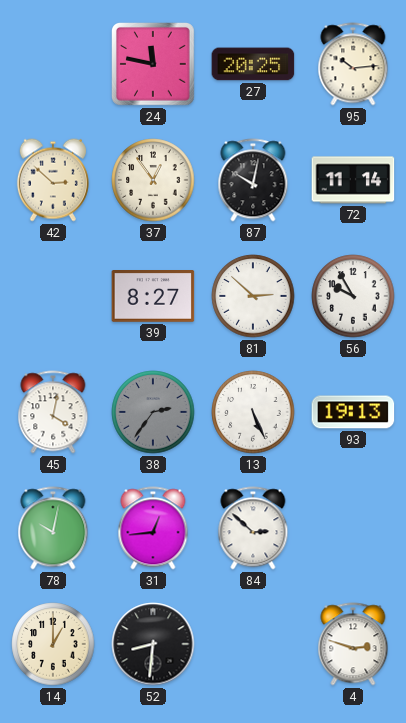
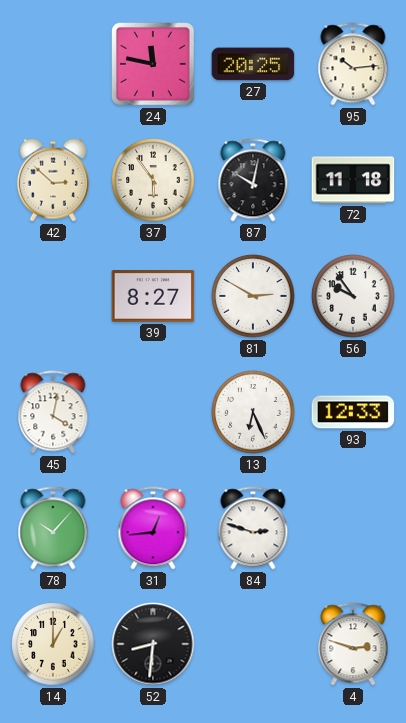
37: 12:54 -> 5:54
72: 11:14 -> 11:18
81: 2:52 -> 2:50
56: 9:55 -> 9:54
38: 2:36 -> none
13: 5:26 -> 6:26
93: 19:13 -> 12:33
78: 10:02 -> 10:07
84: 2:52 -> 2:48
